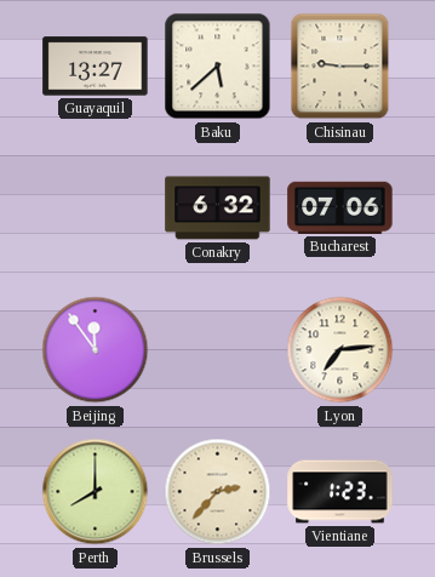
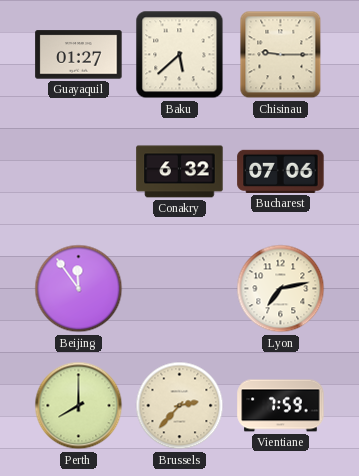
Guayaquil: 13:27 -> 01:27
Lyon: 7:14 -> 7:13
Vientiane: 1:23 -> 7:59
